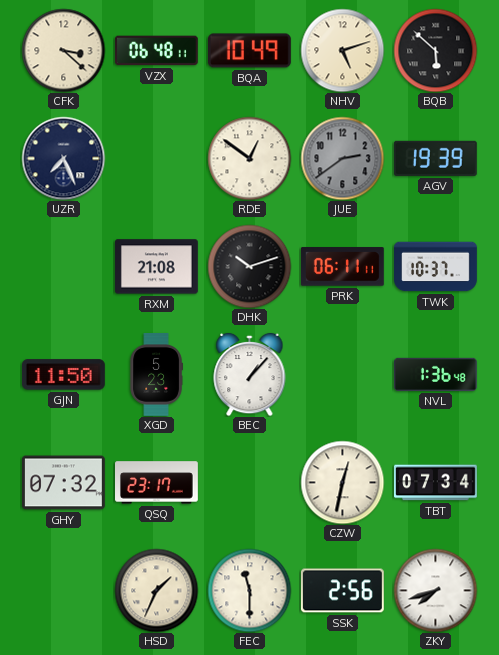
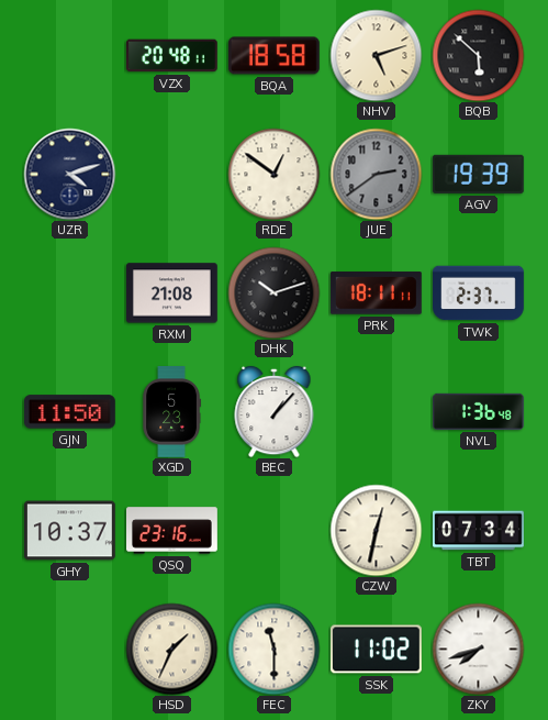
CFK: 3:22 -> none
VZX: 06:48 -> 20:48
BQA: 10:49 -> 18:58
UZR: 7:26 -> 4:12
PRK: 06:11 -> 18:11
TWK: 10:37 -> 2:37
GHY: 07:32 -> 10:37
QSQ: 23:17 -> 23:16
SSK: 2:56 -> 11:02
